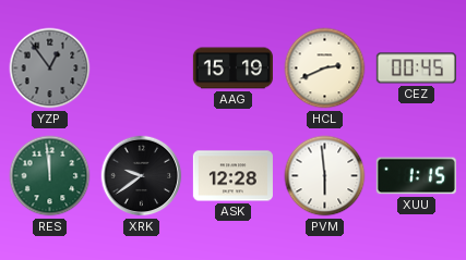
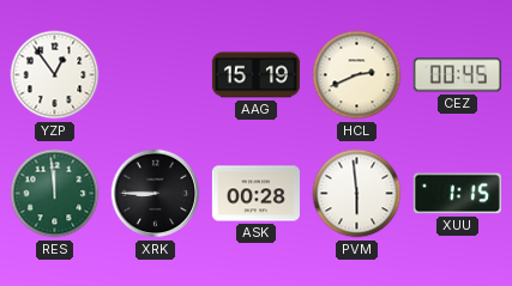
YZP dial: grey -> white
XRK: 9:39 -> 8:45
ASK: 12:28 -> 00:28
